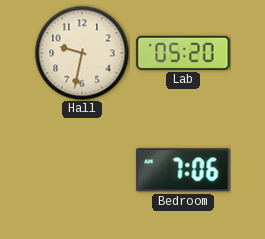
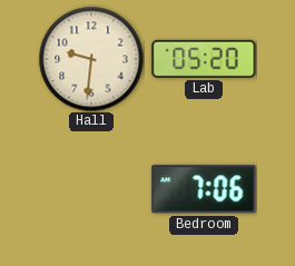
Hall: 9:32 -> 9:31
